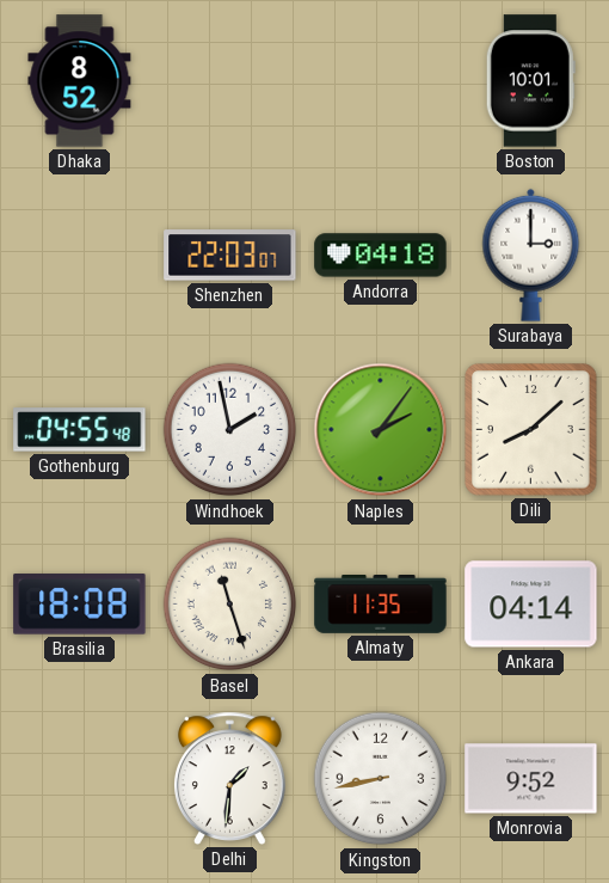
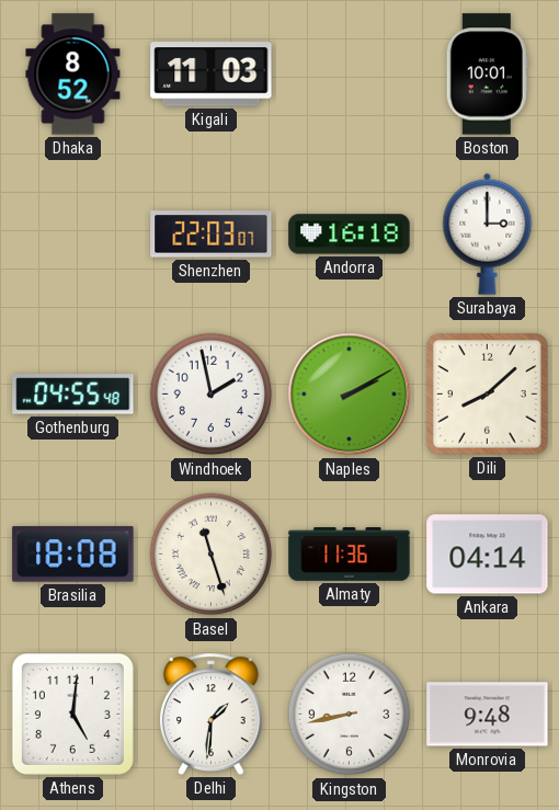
Kigali: none -> 11:03
Andorra: 04:18 -> 16:18
Naples: 2:06 -> 2:10
Almaty: 11:35 -> 11:36
Athens: none -> 5:01
Monrovia: 9:52 -> 9:48
